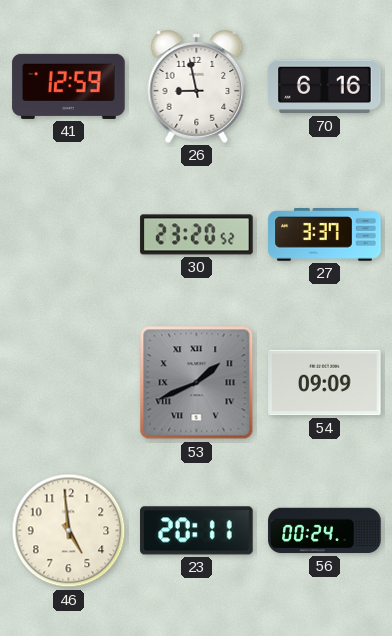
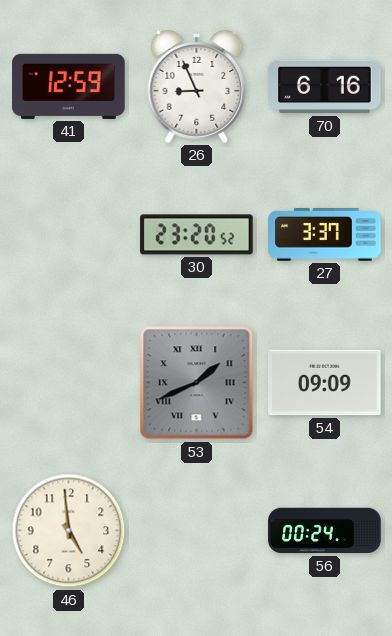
26: 8:58 -> 8:56
23: 20:11 -> none
